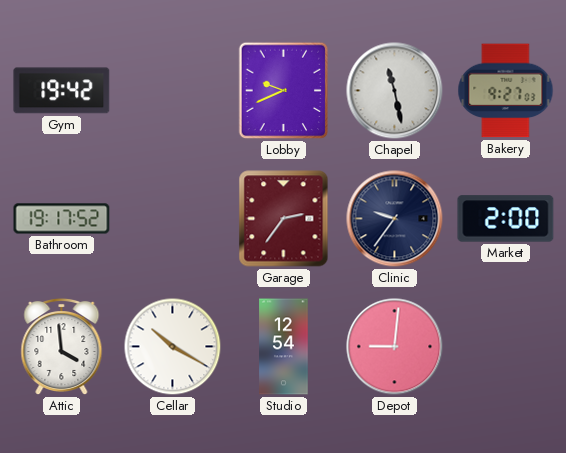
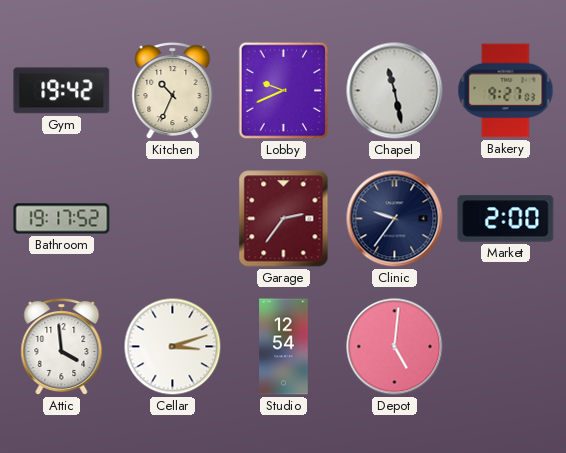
Kitchen: none -> 10:34
Cellar: 10:20 -> 3:12
Depot: 9:01 -> 5:01
